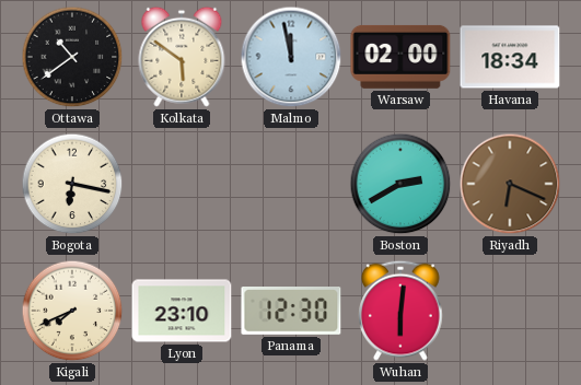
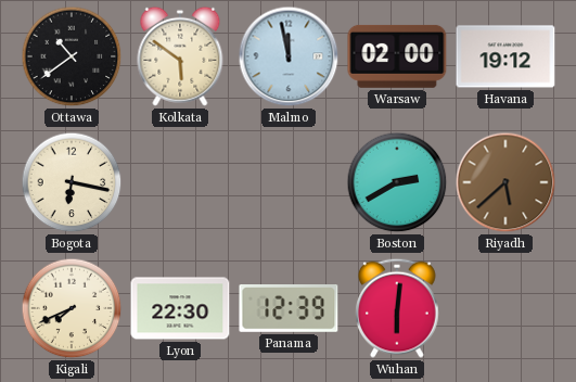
Havana: 18:34 -> 19:12
Riyadh: 6:19 -> 5:38
Lyon: 23:10 -> 22:30
Panama: 12:30 -> 12:39
